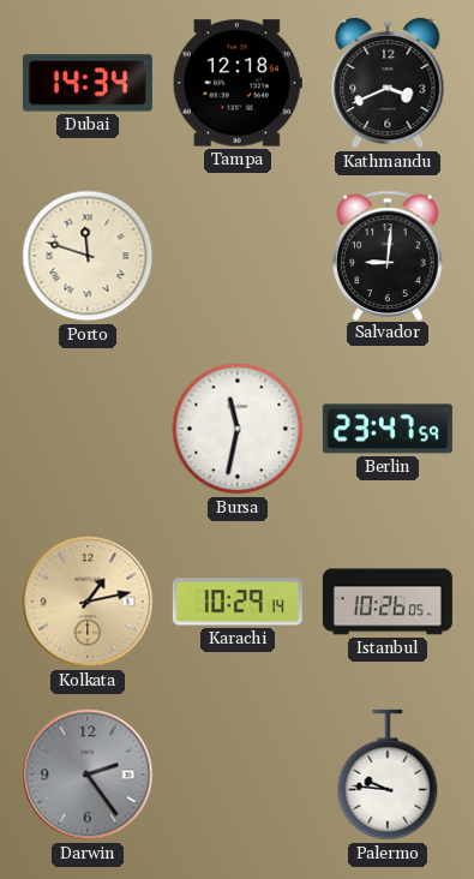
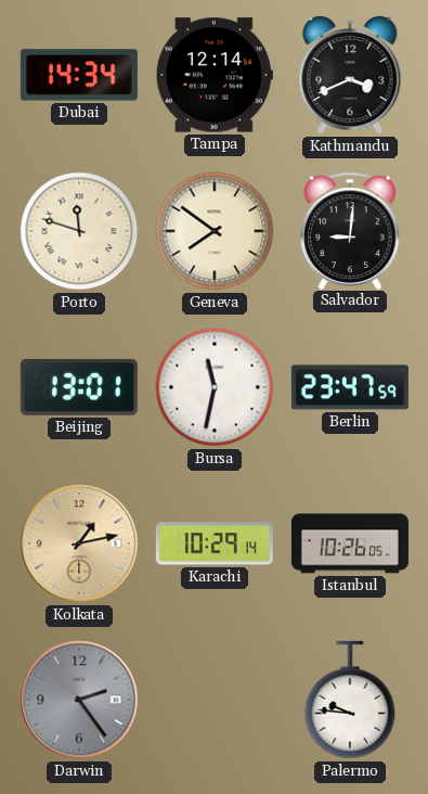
Tampa: 12:18 -> 12:14
Geneva: none -> 7:51
Beijing: none -> 13:01
